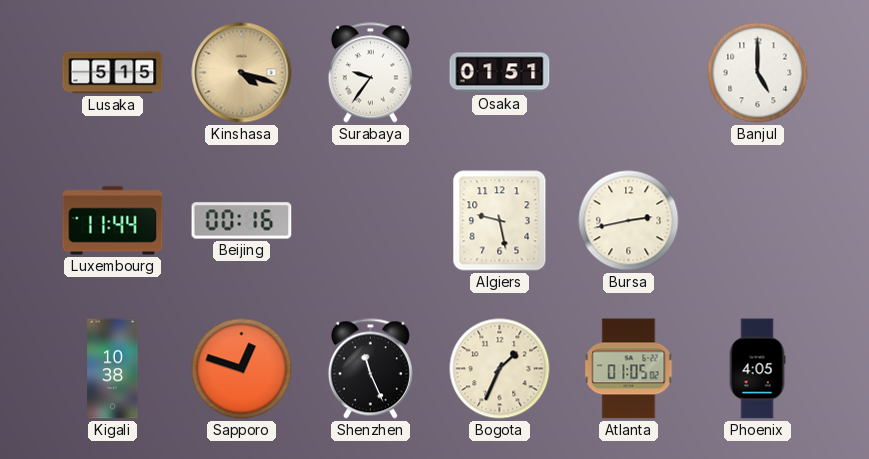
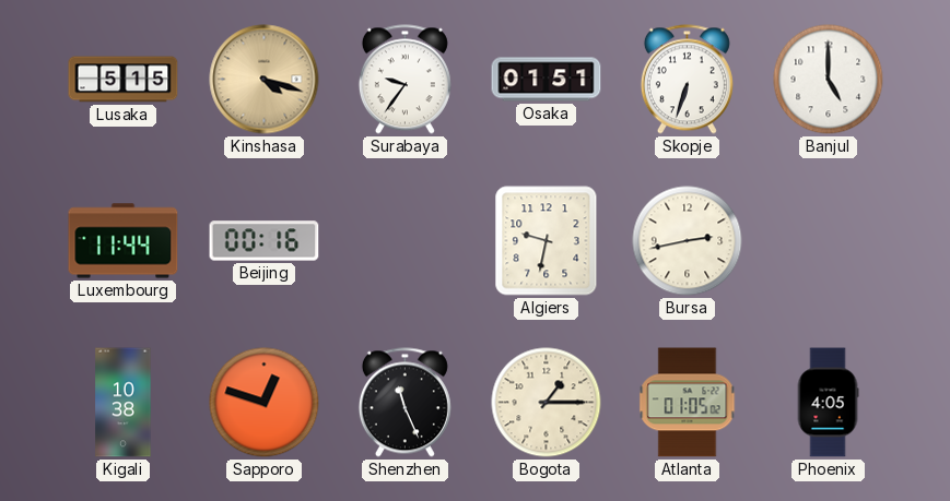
Skopje: none -> 6:33
Algiers: 9:28 -> 9:32
Bogota: 1:34 -> 1:15
